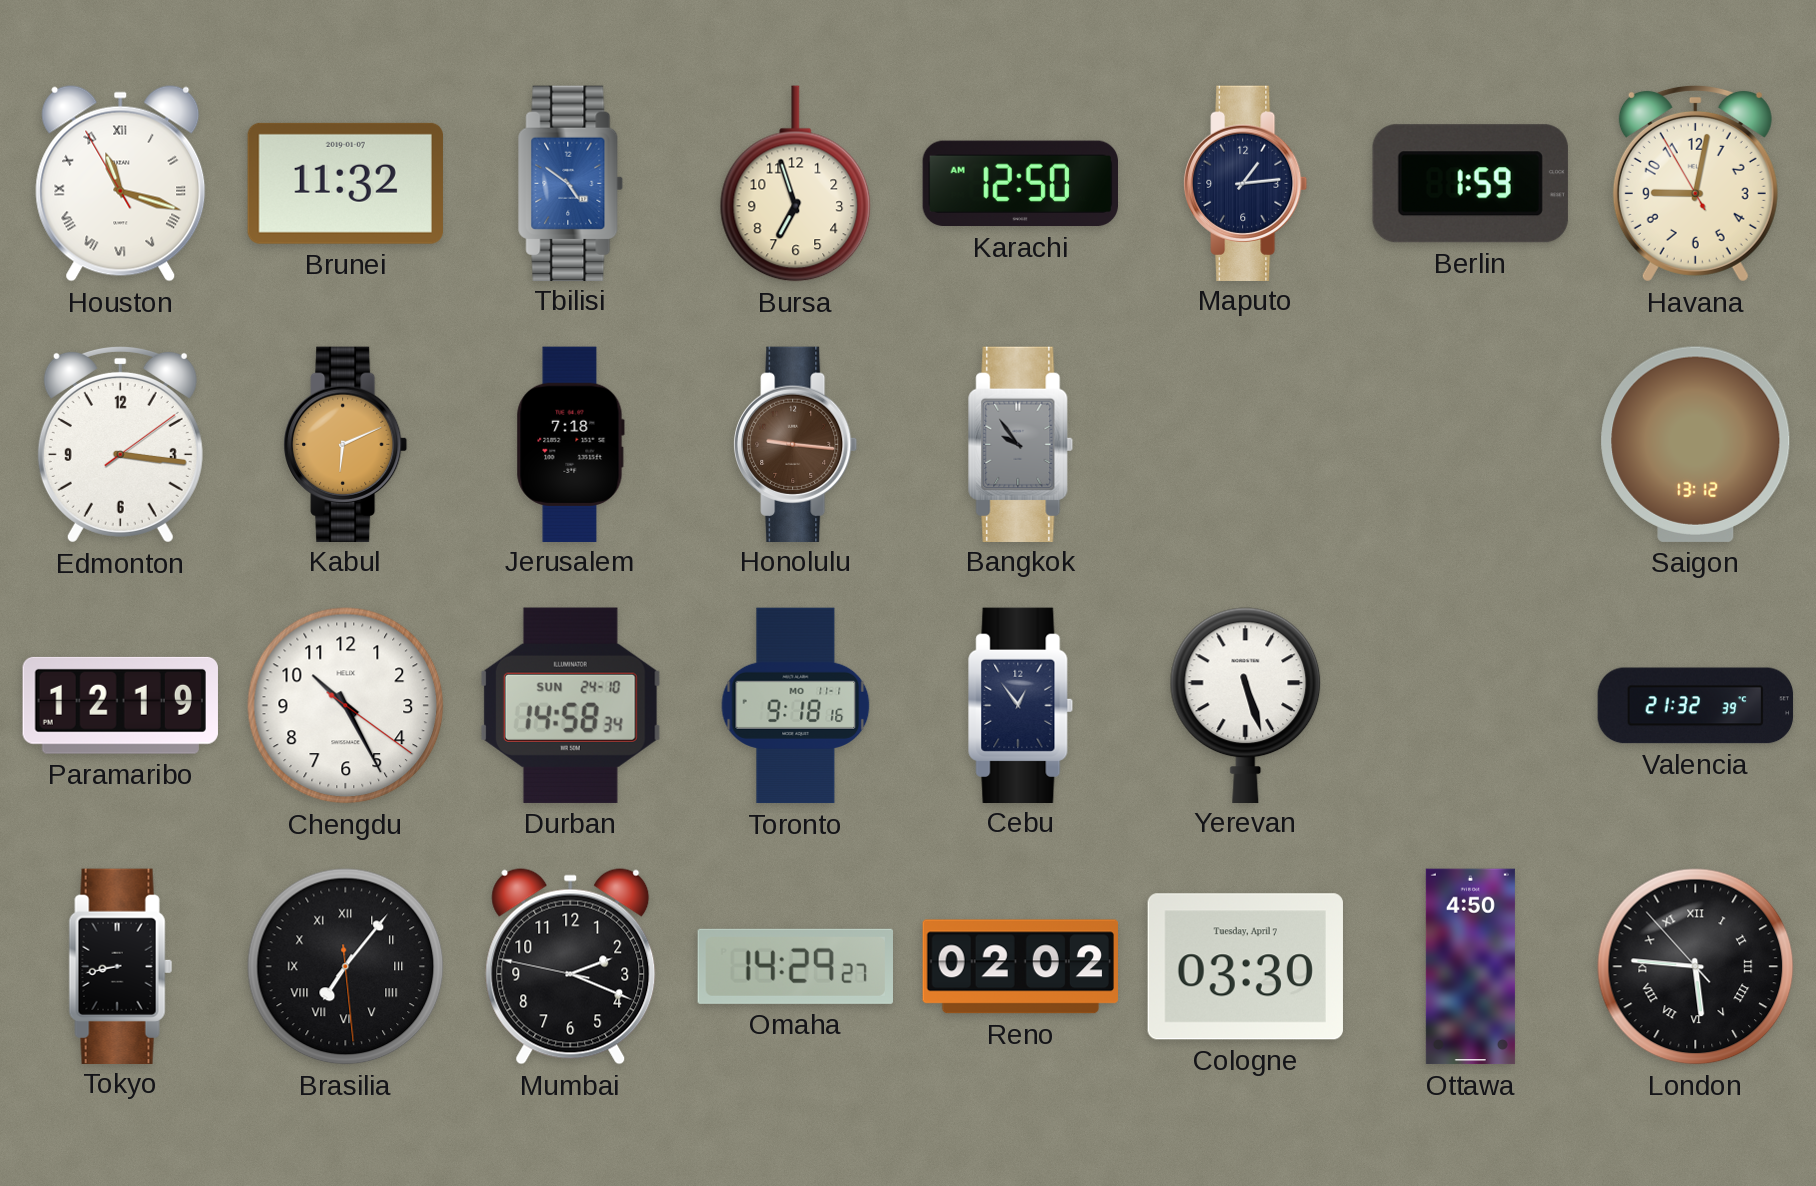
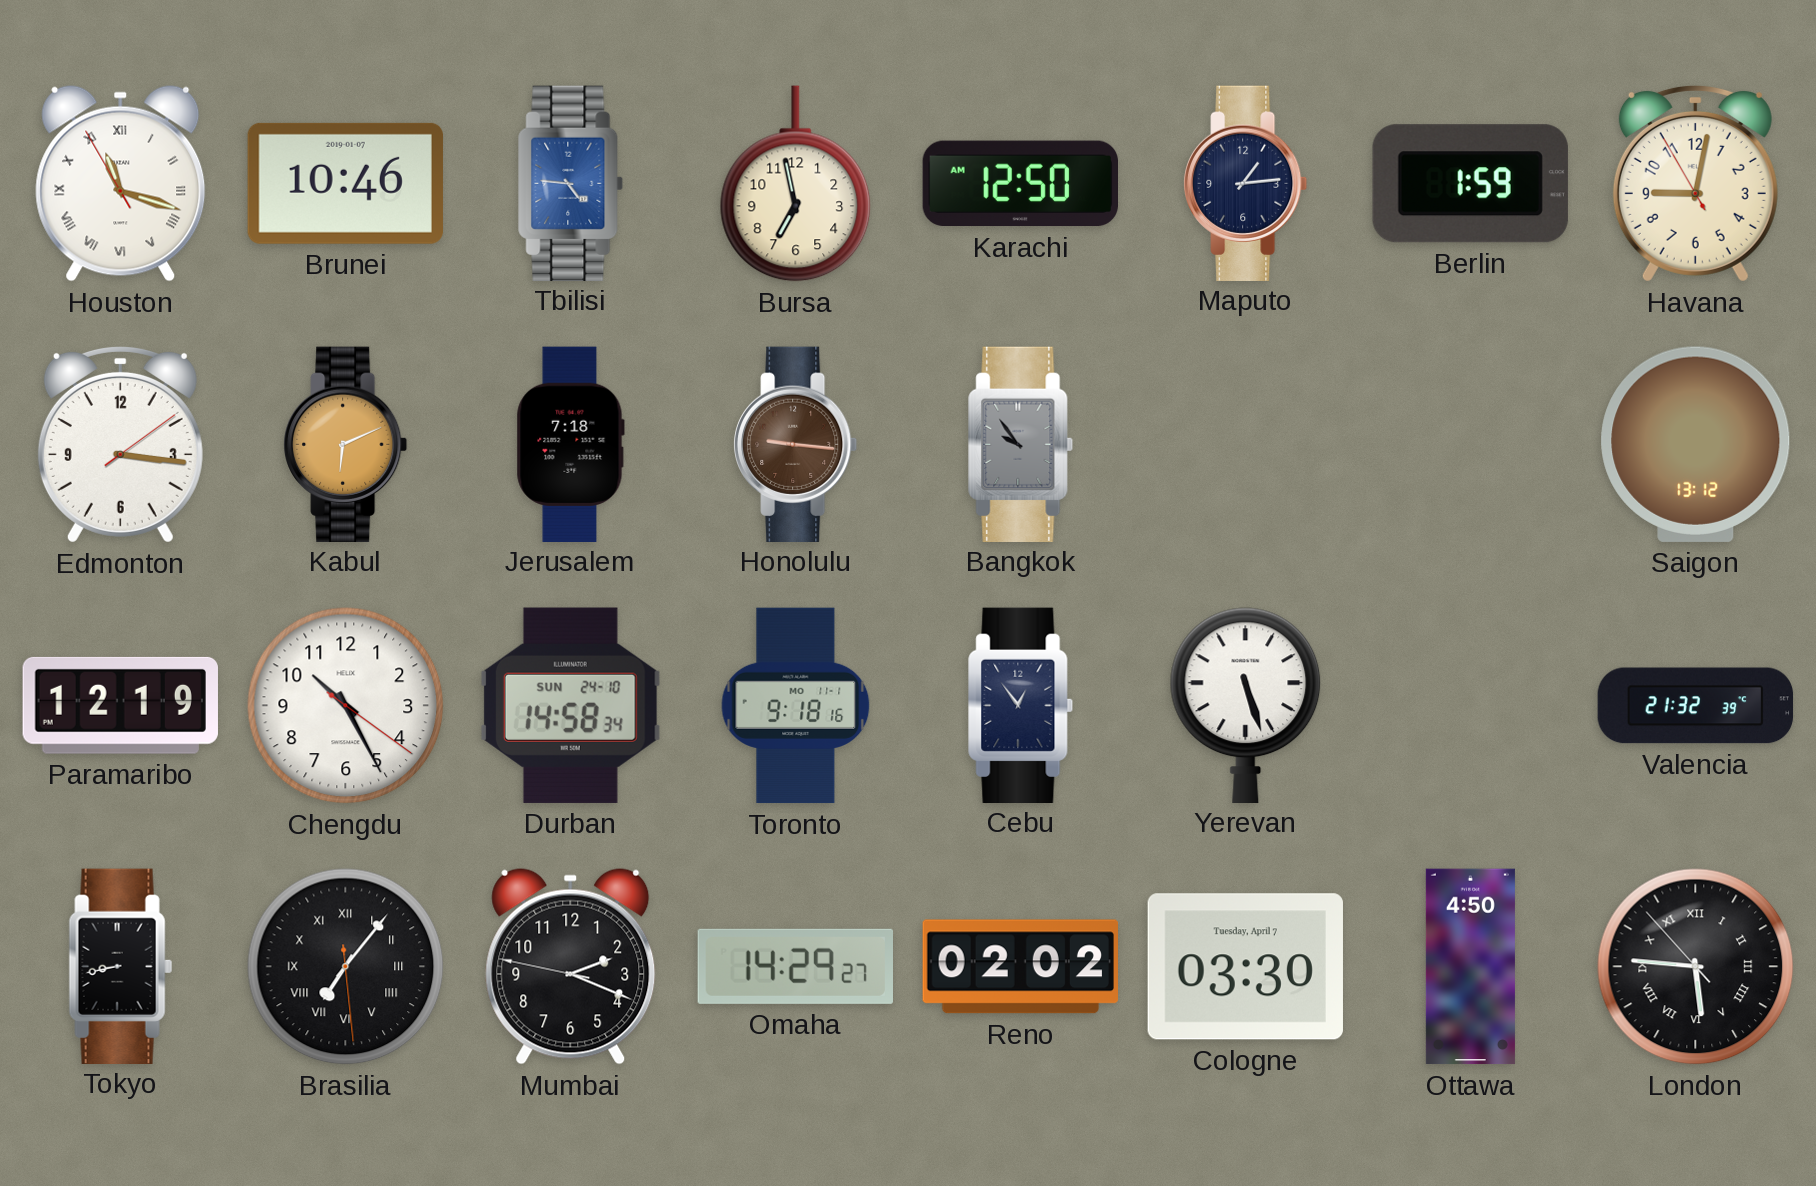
Brunei: 11:32 -> 10:46
Tbilisi: 4:51 -> 4:46
Bursa: 6:57 -> 6:58
